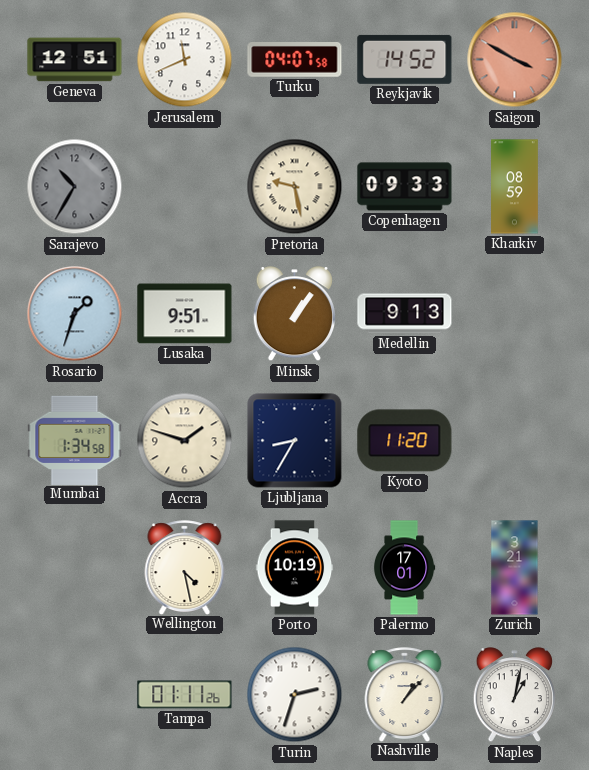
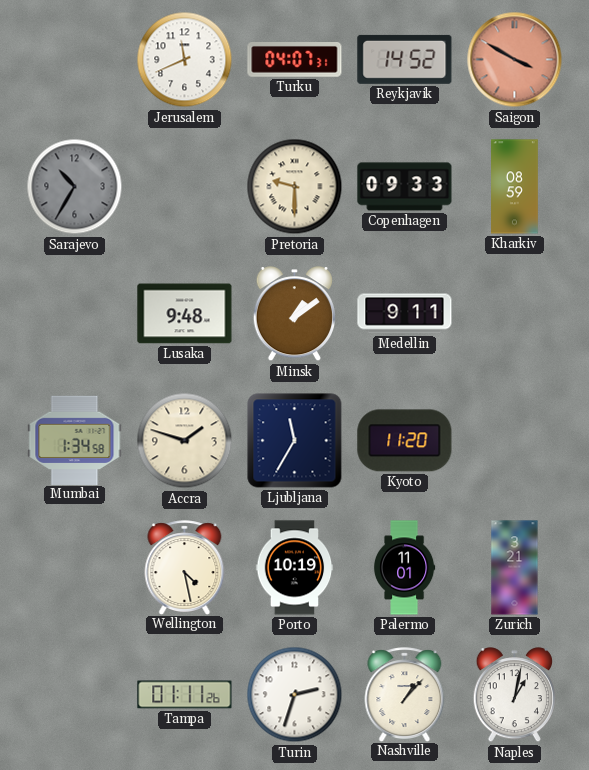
Geneva: 12:51 -> none
Turku: 04:07:58 -> 04:07:31
Pretoria: 9:28 -> 9:30
Rosario: 1:33 -> none
Lusaka: 9:51 -> 9:48
Minsk: 1:06 -> 1:09
Medellin: 9:13 -> 9:11
Ljubljana: 8:35 -> 11:35
Palermo: 17:01 -> 11:01
